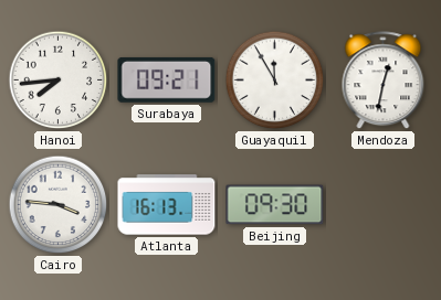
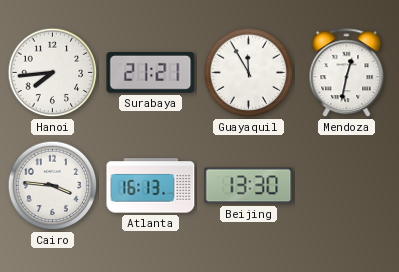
Surabaya: 09:21 -> 21:21
Beijing: 09:30 -> 13:30
